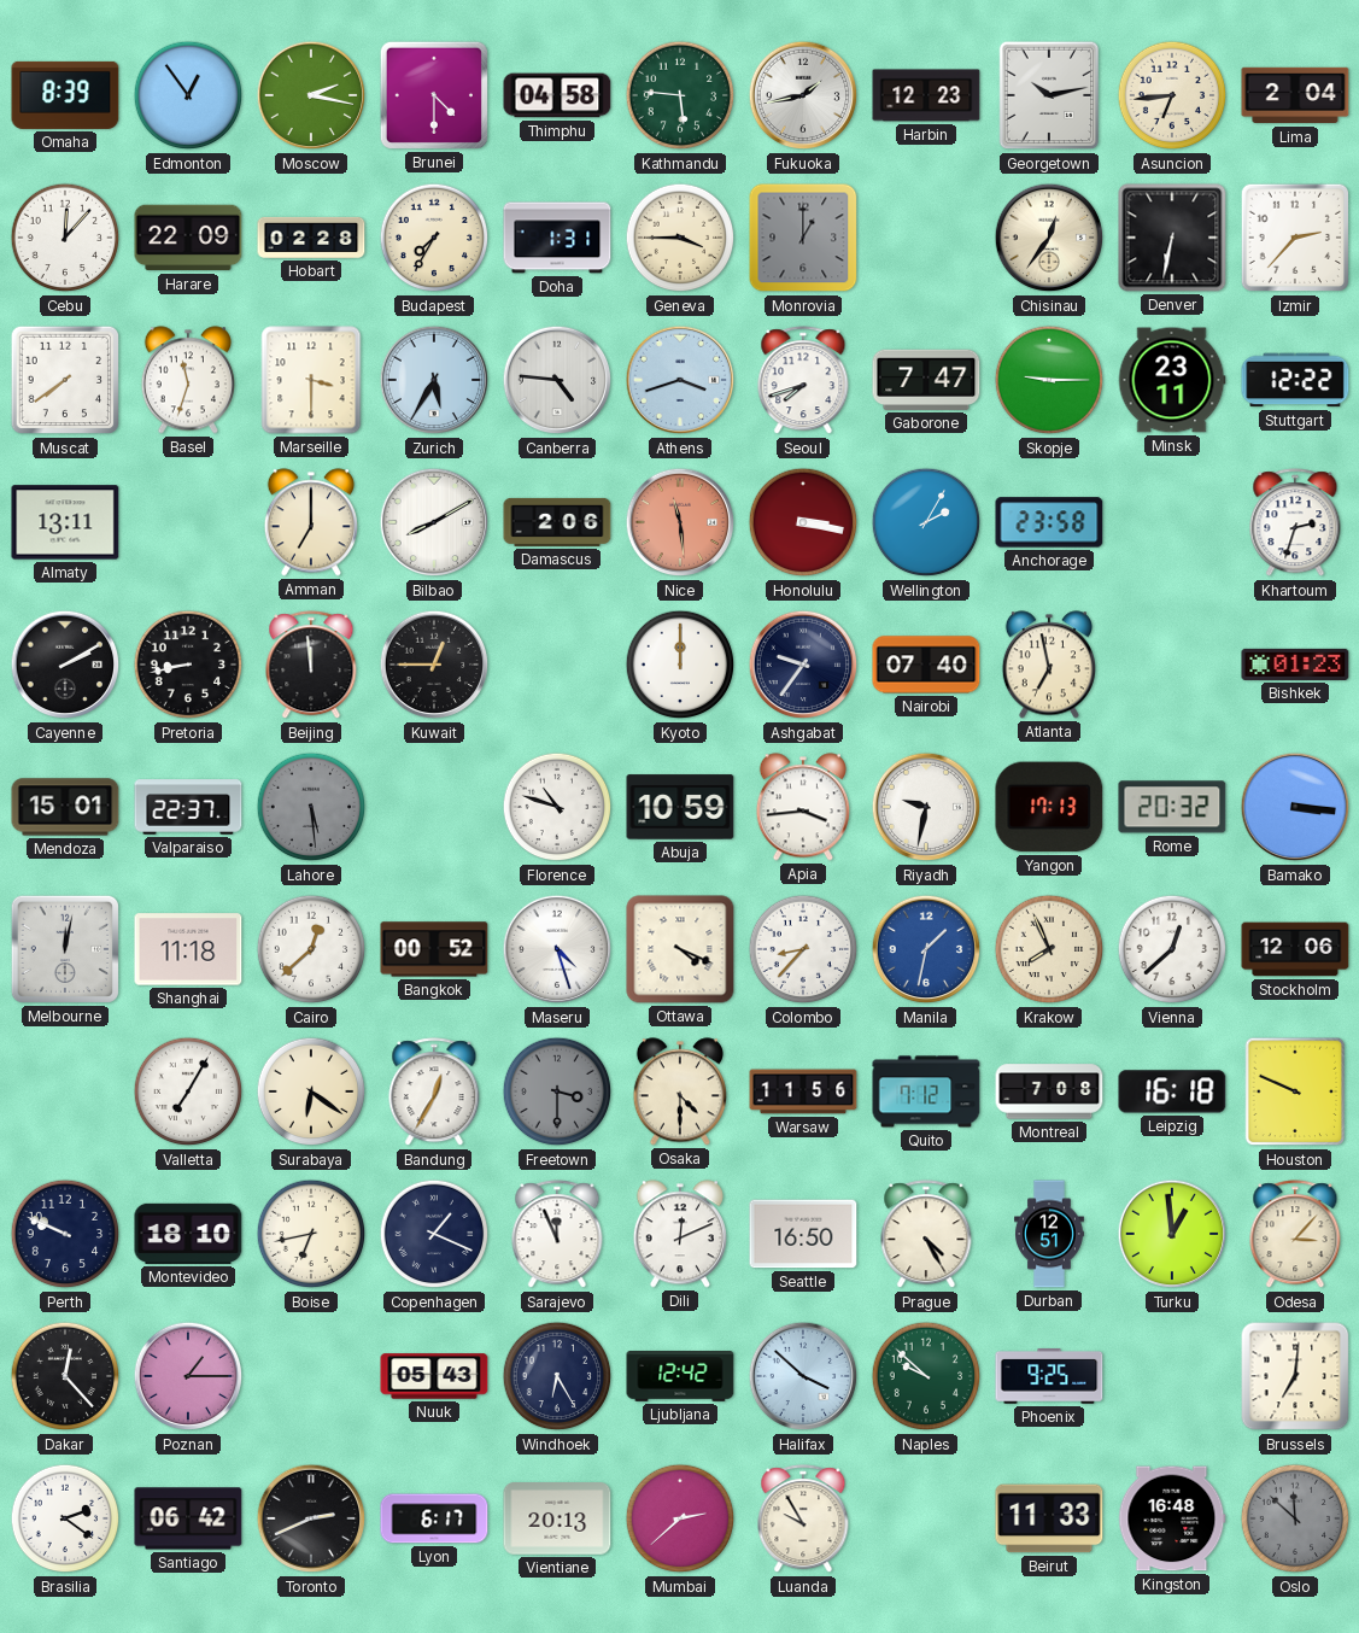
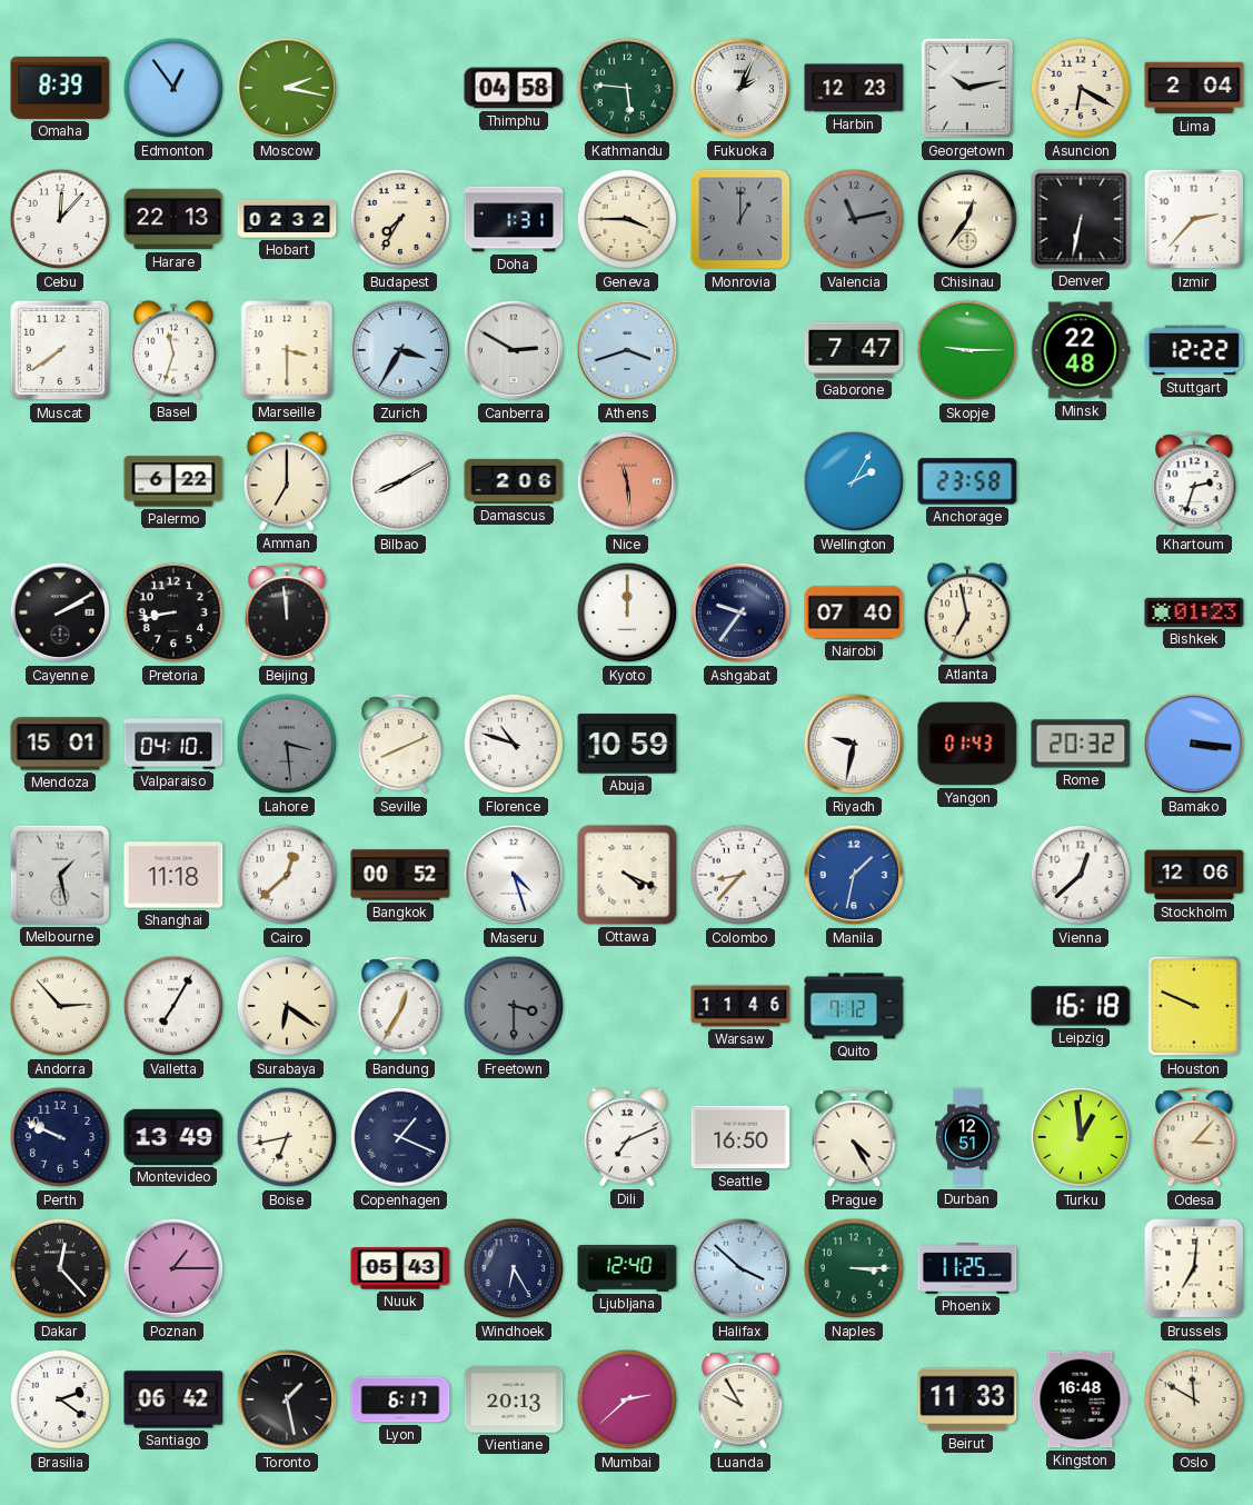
Brunei: 4:30 -> none
Fukuoka: 1:43 -> 2:04
Asuncion: 6:44 -> 6:20
Harare: 22:09 -> 22:13
Hobart: 02:28 -> 02:32
Valencia: none -> 11:13
Zurich: 5:35 -> 3:35
Canberra: 4:46 -> 2:50
Seoul: 7:42 -> none
Minsk: 23:11 -> 22:48
Almaty: 13:11 -> none
Palermo: none -> 6:22
Honolulu: 3:17 -> none
Kuwait: 12:45 -> none
Valparaiso: 22:37 -> 04:10
Lahore: 5:29 -> 3:29
Seville: none -> 8:11
Apia: 3:44 -> none
Yangon: 17:13 -> 01:43
Melbourne: 12:02 -> 1:28
Krakow: 7:56 -> none
Andorra: none -> 2:53
Osaka: 4:30 -> none
Warsaw: 11:56 -> 11:46
Montreal: 7:08 -> none
Montevideo: 18:10 -> 13:49
Sarajevo: 11:56 -> none
Dili: 12:11 -> 7:11
Ljubljana: 12:42 -> 12:40
Naples: 9:52 -> 3:15
Phoenix: 9:25 -> 11:25
Toronto: 2:41 -> 1:28
Oslo: 11:52 -> 11:50
Oslo dial: grey -> cream
